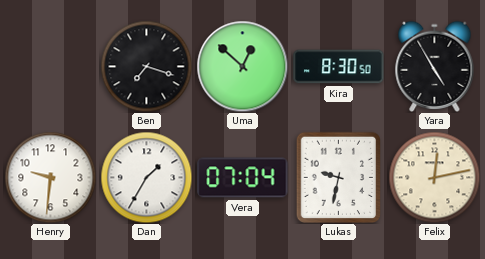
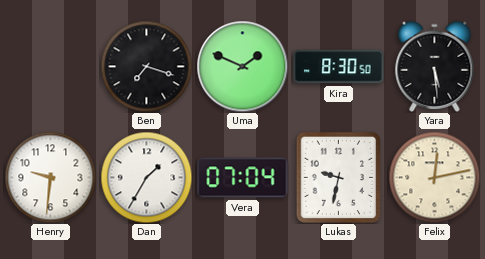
Uma: 12:52 -> 1:49
Yara: 4:55 -> 5:29
